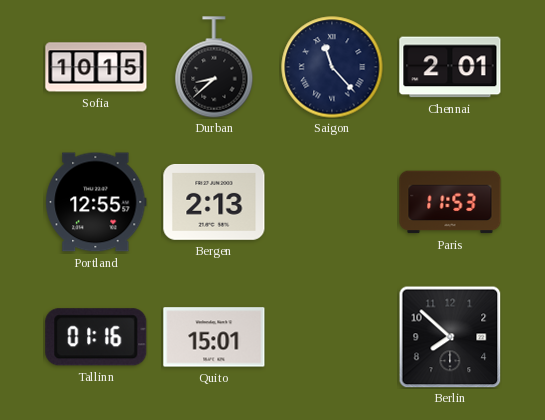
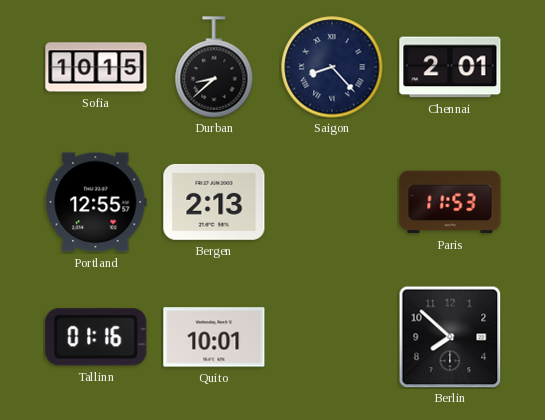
Saigon: 11:23 -> 8:23
Quito: 15:01 -> 10:01
